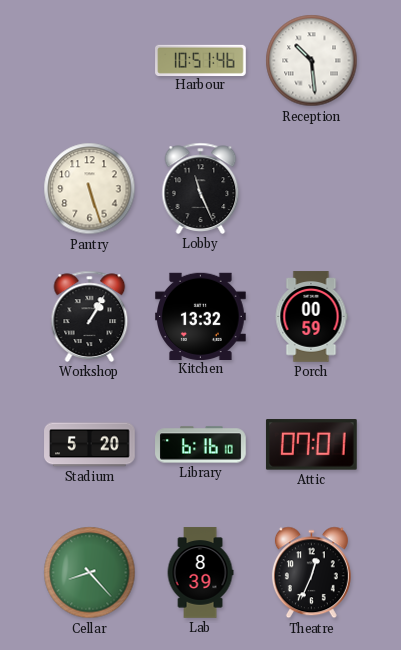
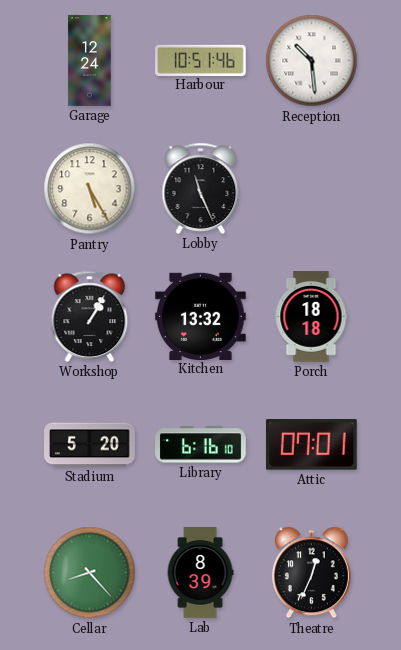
Garage: none -> 12:24
Pantry: 5:27 -> 5:25
Porch: 00:59 -> 18:18
